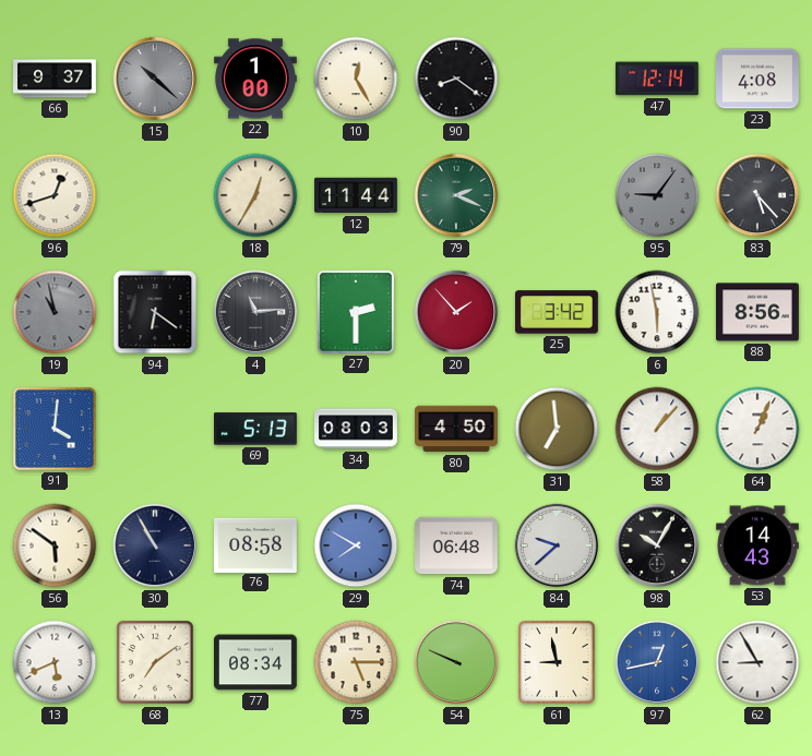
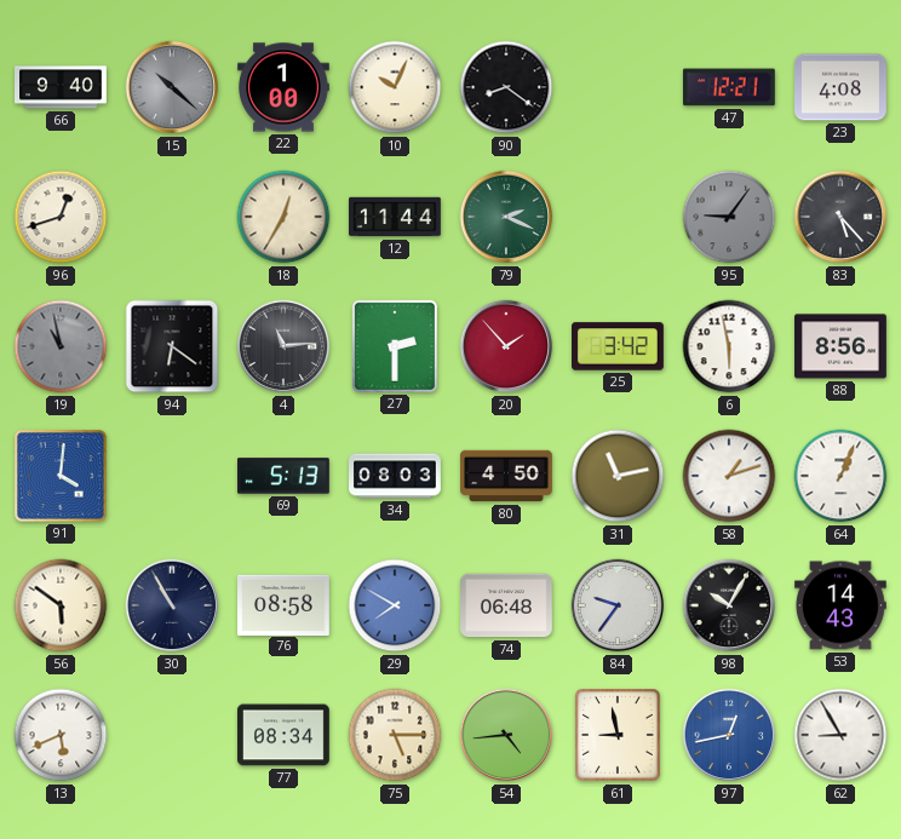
66: 9:37 -> 9:40
10: 12:25 -> 10:04
47: 12:14 -> 12:21
31: 6:59 -> 11:13
58: 1:07 -> 1:12
84: 9:38 -> 9:36
68: 7:09 -> none
54: 9:49 -> 4:44
